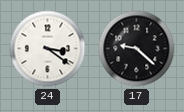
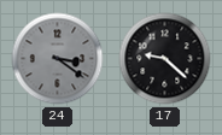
24 dial: white -> grey
